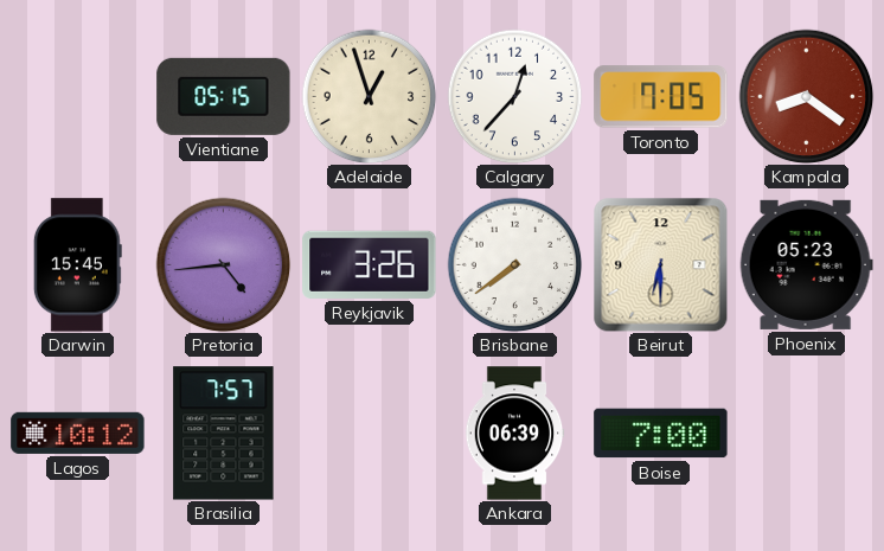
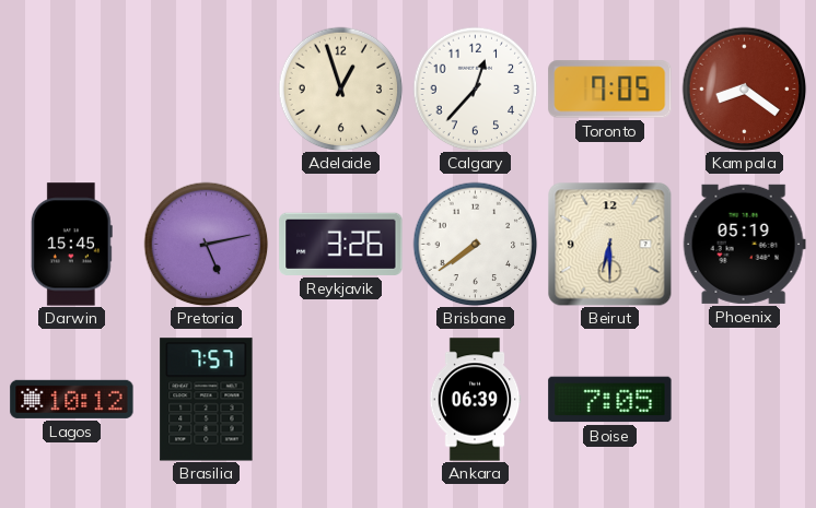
Vientiane: 05:15 -> none
Pretoria: 4:44 -> 5:13
Phoenix: 05:23 -> 05:19
Boise: 7:00 -> 7:05
